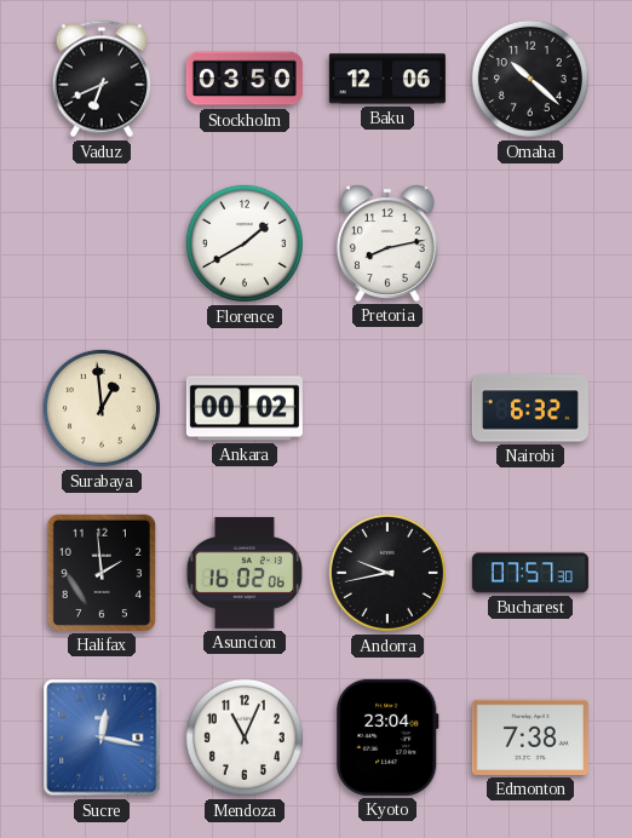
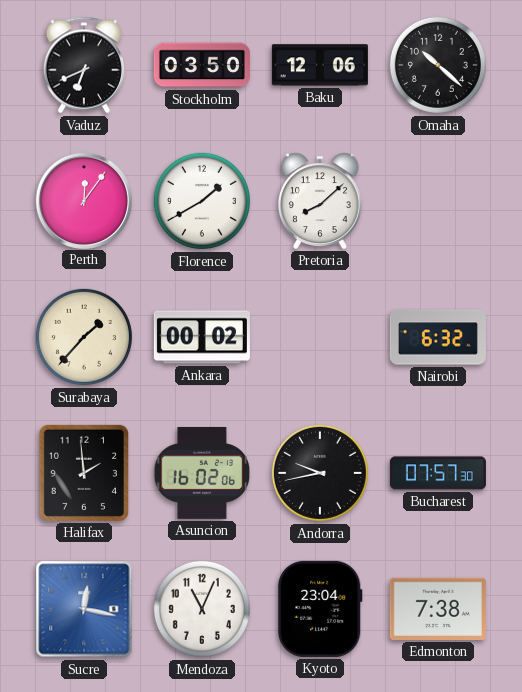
Perth: none -> 12:06
Pretoria: 8:13 -> 8:08
Surabaya: 12:59 -> 1:37
